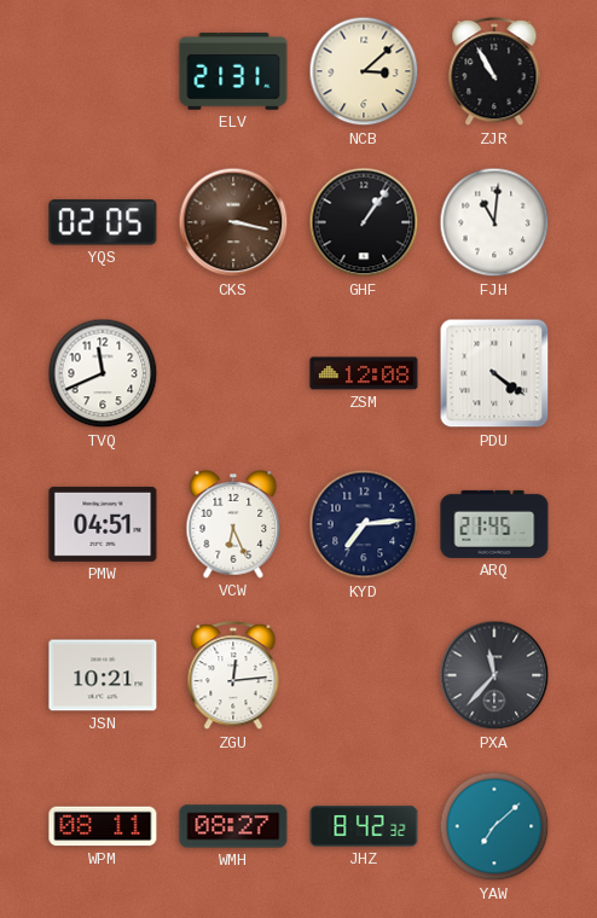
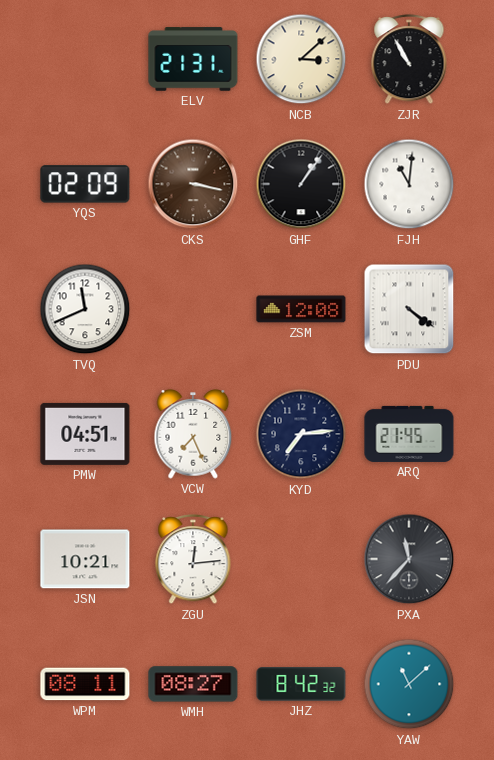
YQS: 02:05 -> 02:09
VCW: 6:26 -> 7:26
YAW: 7:08 -> 11:08
